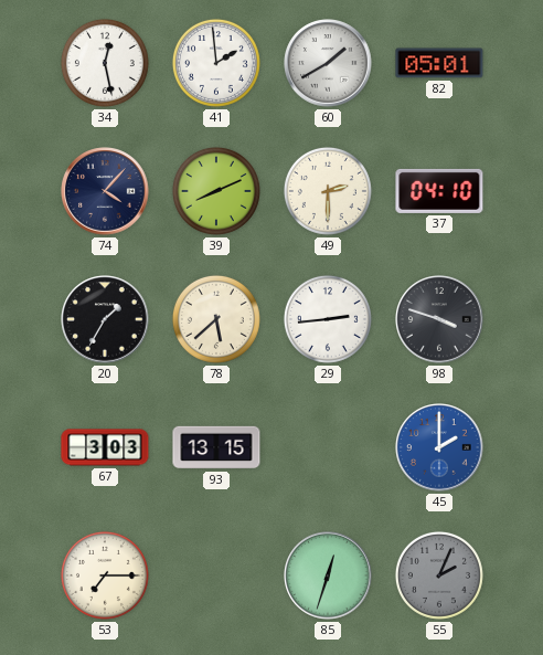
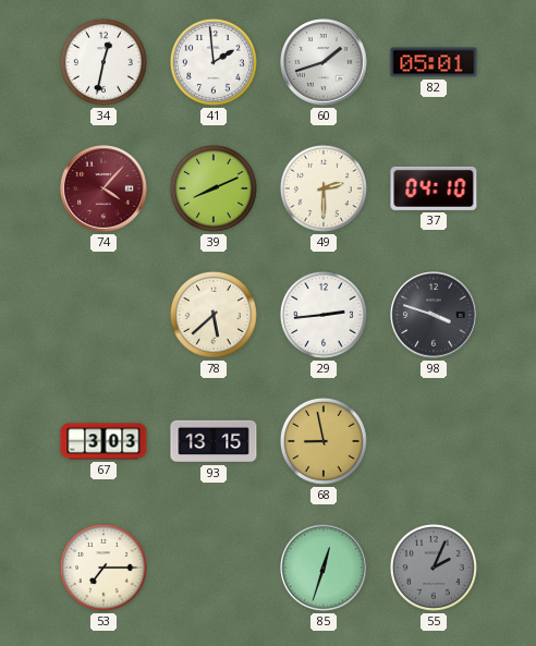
34: 12:28 -> 12:32
60: 1:40 -> 1:42
74 dial: navy -> burgundy
20: 1:35 -> none
68: none -> 8:58
45: 2:00 -> none
